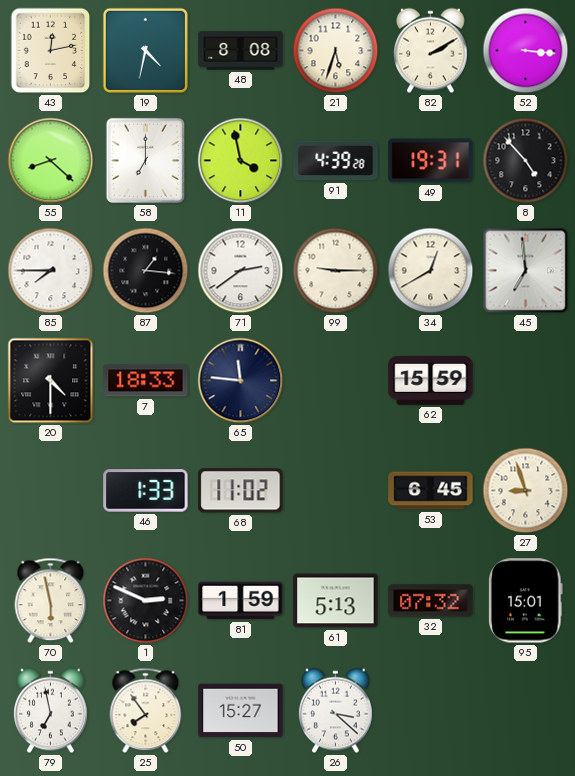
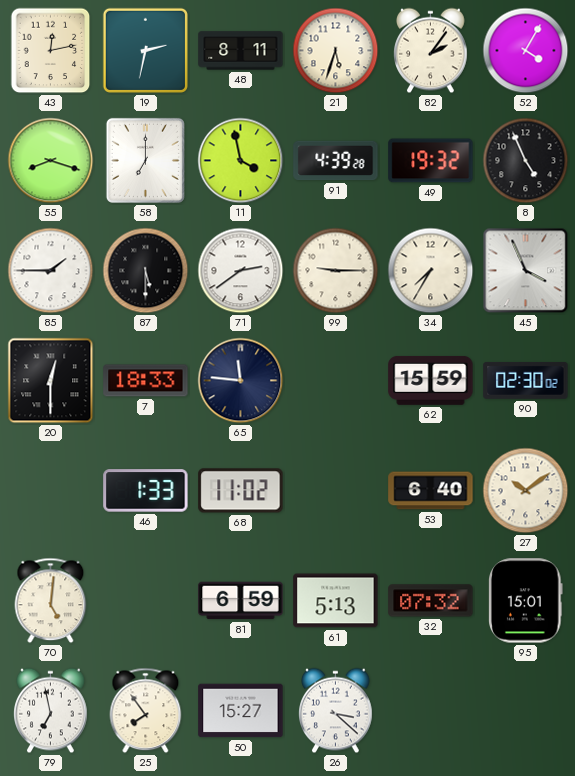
19: 4:32 -> 2:32
48: 8:08 -> 8:11
82: 2:10 -> 2:06
52: 3:16 -> 4:05
55: 8:22 -> 8:18
49: 19:31 -> 19:32
8: 4:53 -> 4:56
85: 7:45 -> 1:45
87: 1:16 -> 5:30
34: 12:40 -> 7:35
45: 6:59 -> 3:56
20: 4:30 -> 12:30
90: none -> 02:30
53: 6:45 -> 6:40
27: 8:57 -> 10:09
70: 5:58 -> 5:01
1: 2:49 -> none
81: 1:59 -> 6:59
